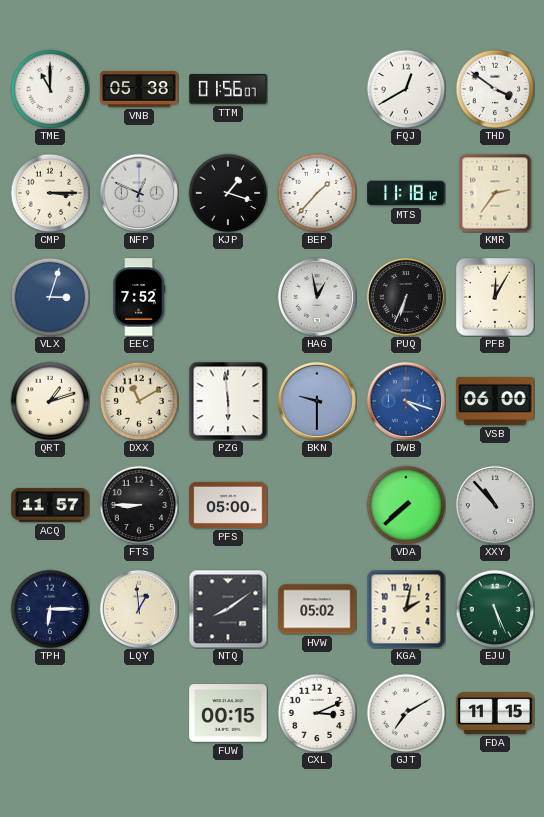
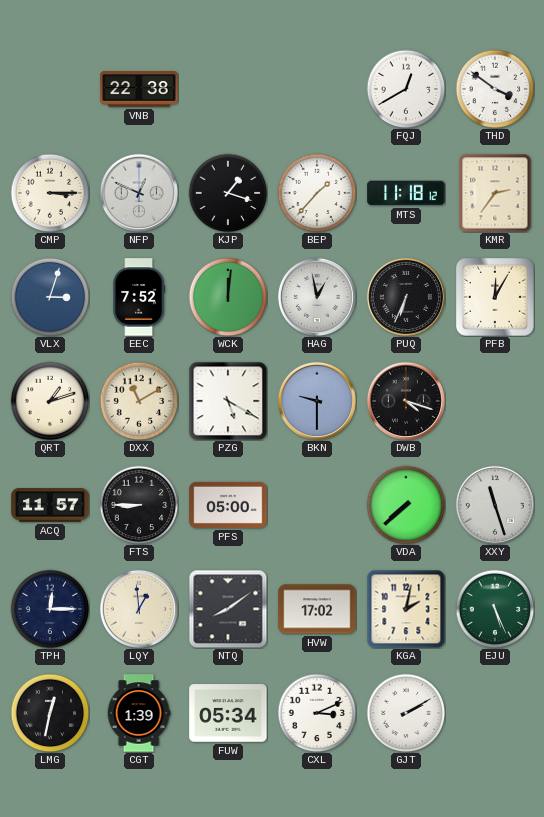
TME: 11:00 -> none
VNB: 05:38 -> 22:38
TTM: 01:56 -> none
WCK: none -> 12:01
PZG: 5:59 -> 5:20
DWB dial: blue -> black
VSB: 06:00 -> none
XXY: 10:53 -> 11:27
TPH: 6:15 -> 12:15
HVW: 05:02 -> 17:02
LMG: none -> 12:32
CGT: none -> 1:39
FUW: 00:15 -> 05:34
GJT: 7:10 -> 2:10
FDA: 11:15 -> none
